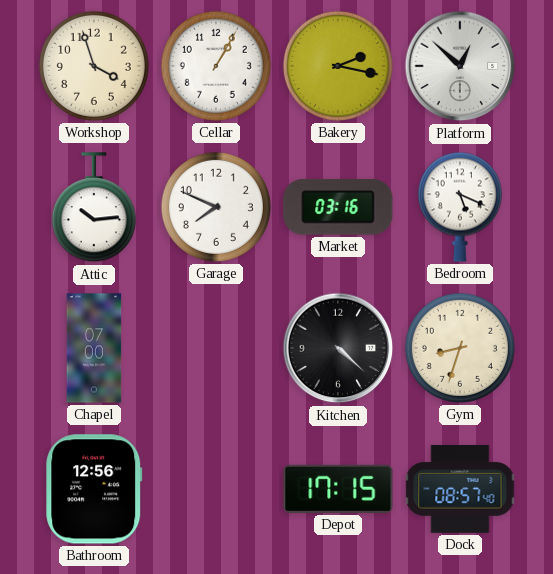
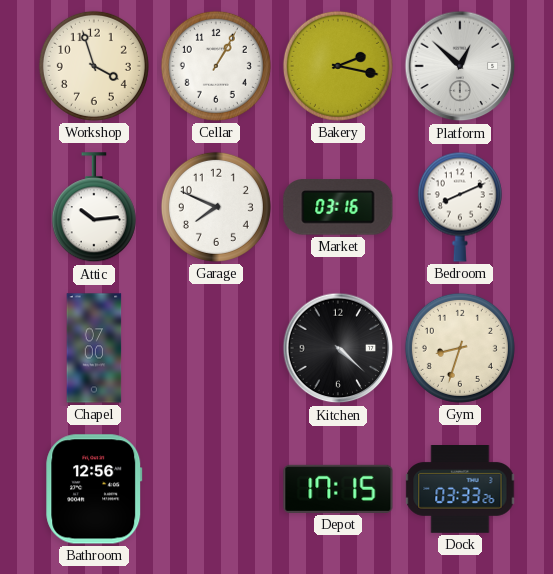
Bedroom: 5:19 -> 8:11
Dock: 08:57 -> 03:33
